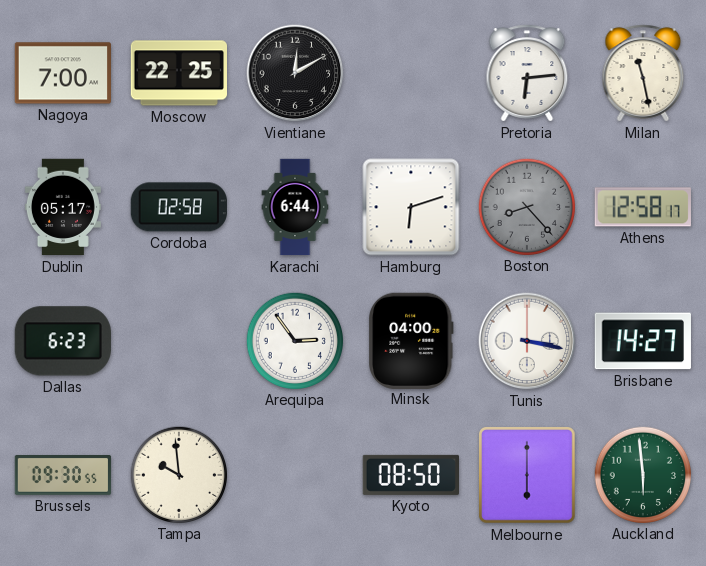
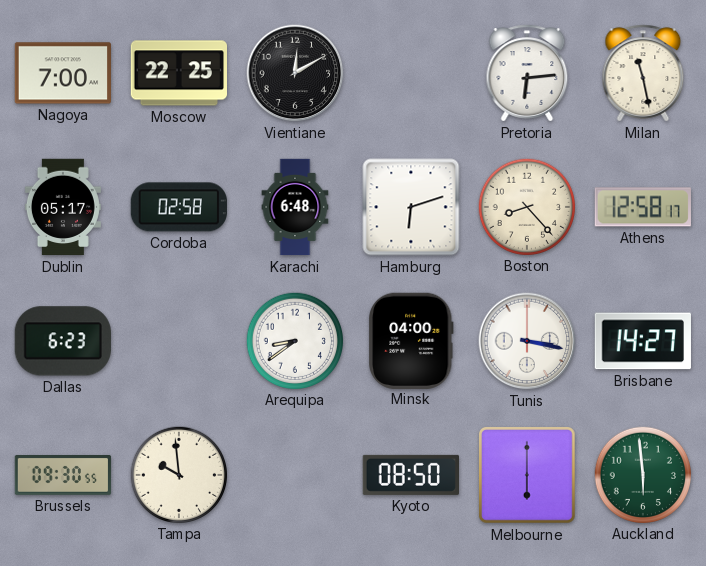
Karachi: 6:44 -> 6:48
Boston dial: grey -> cream
Arequipa: 2:54 -> 8:39
